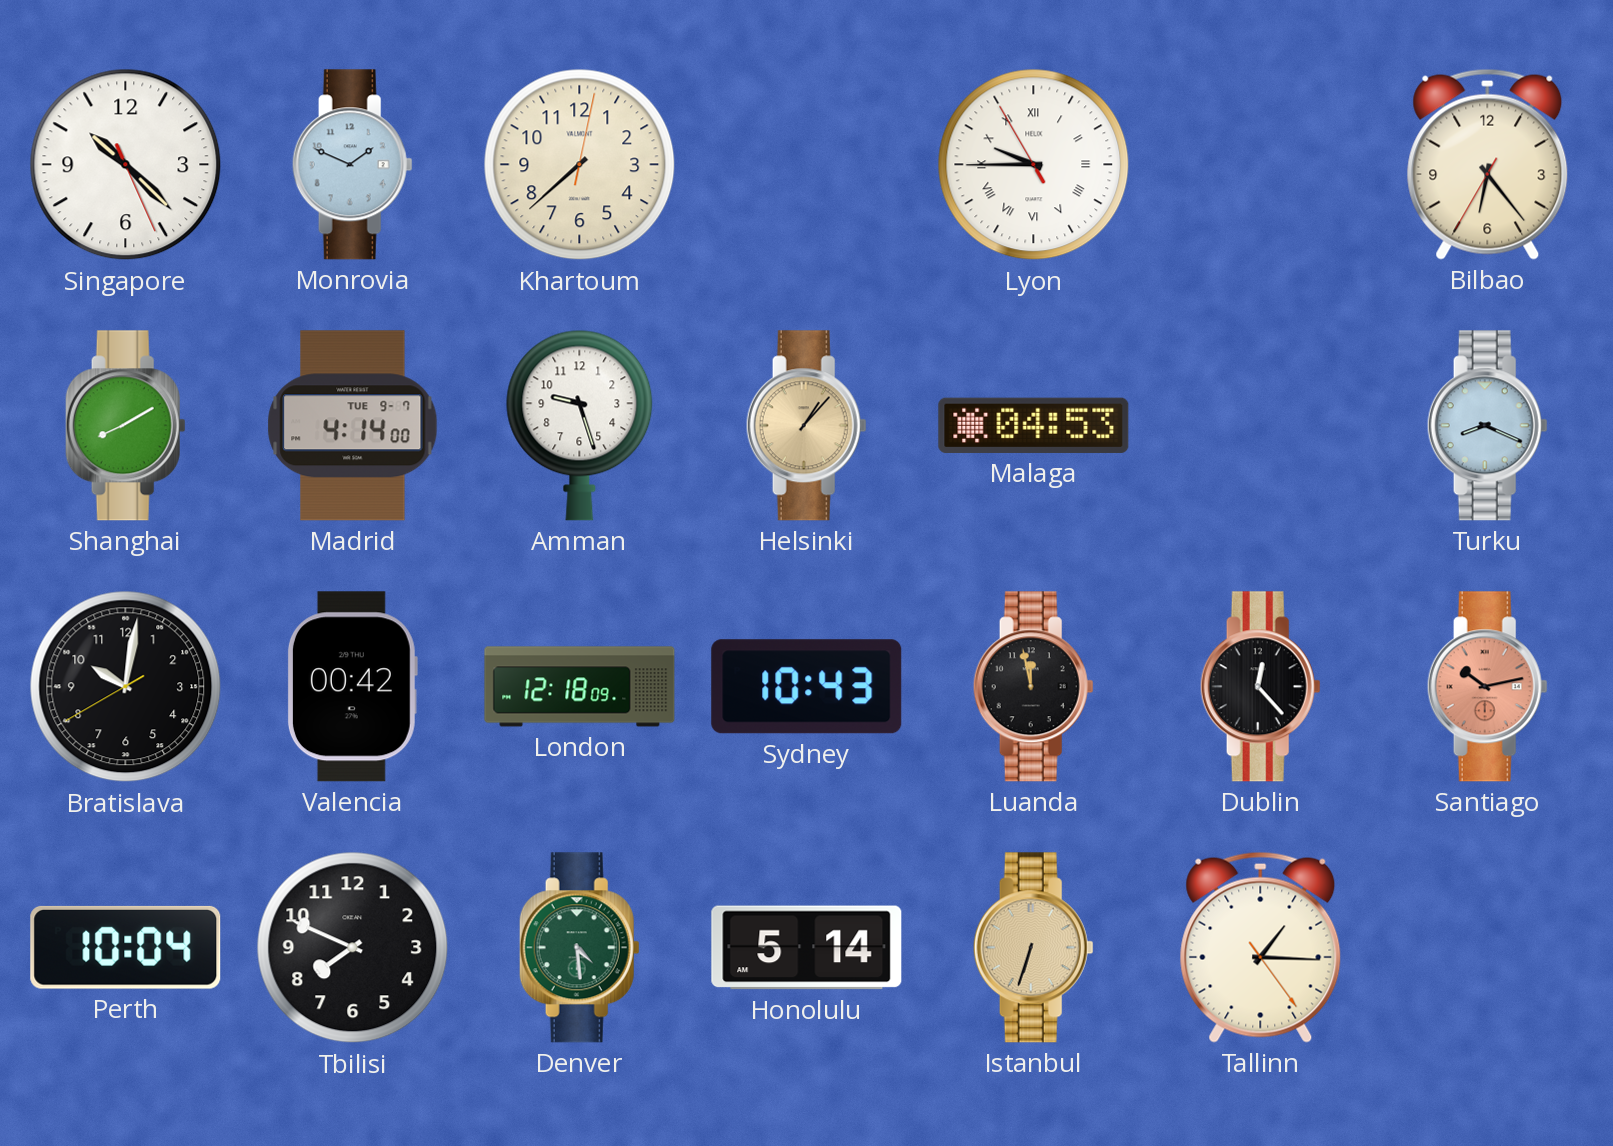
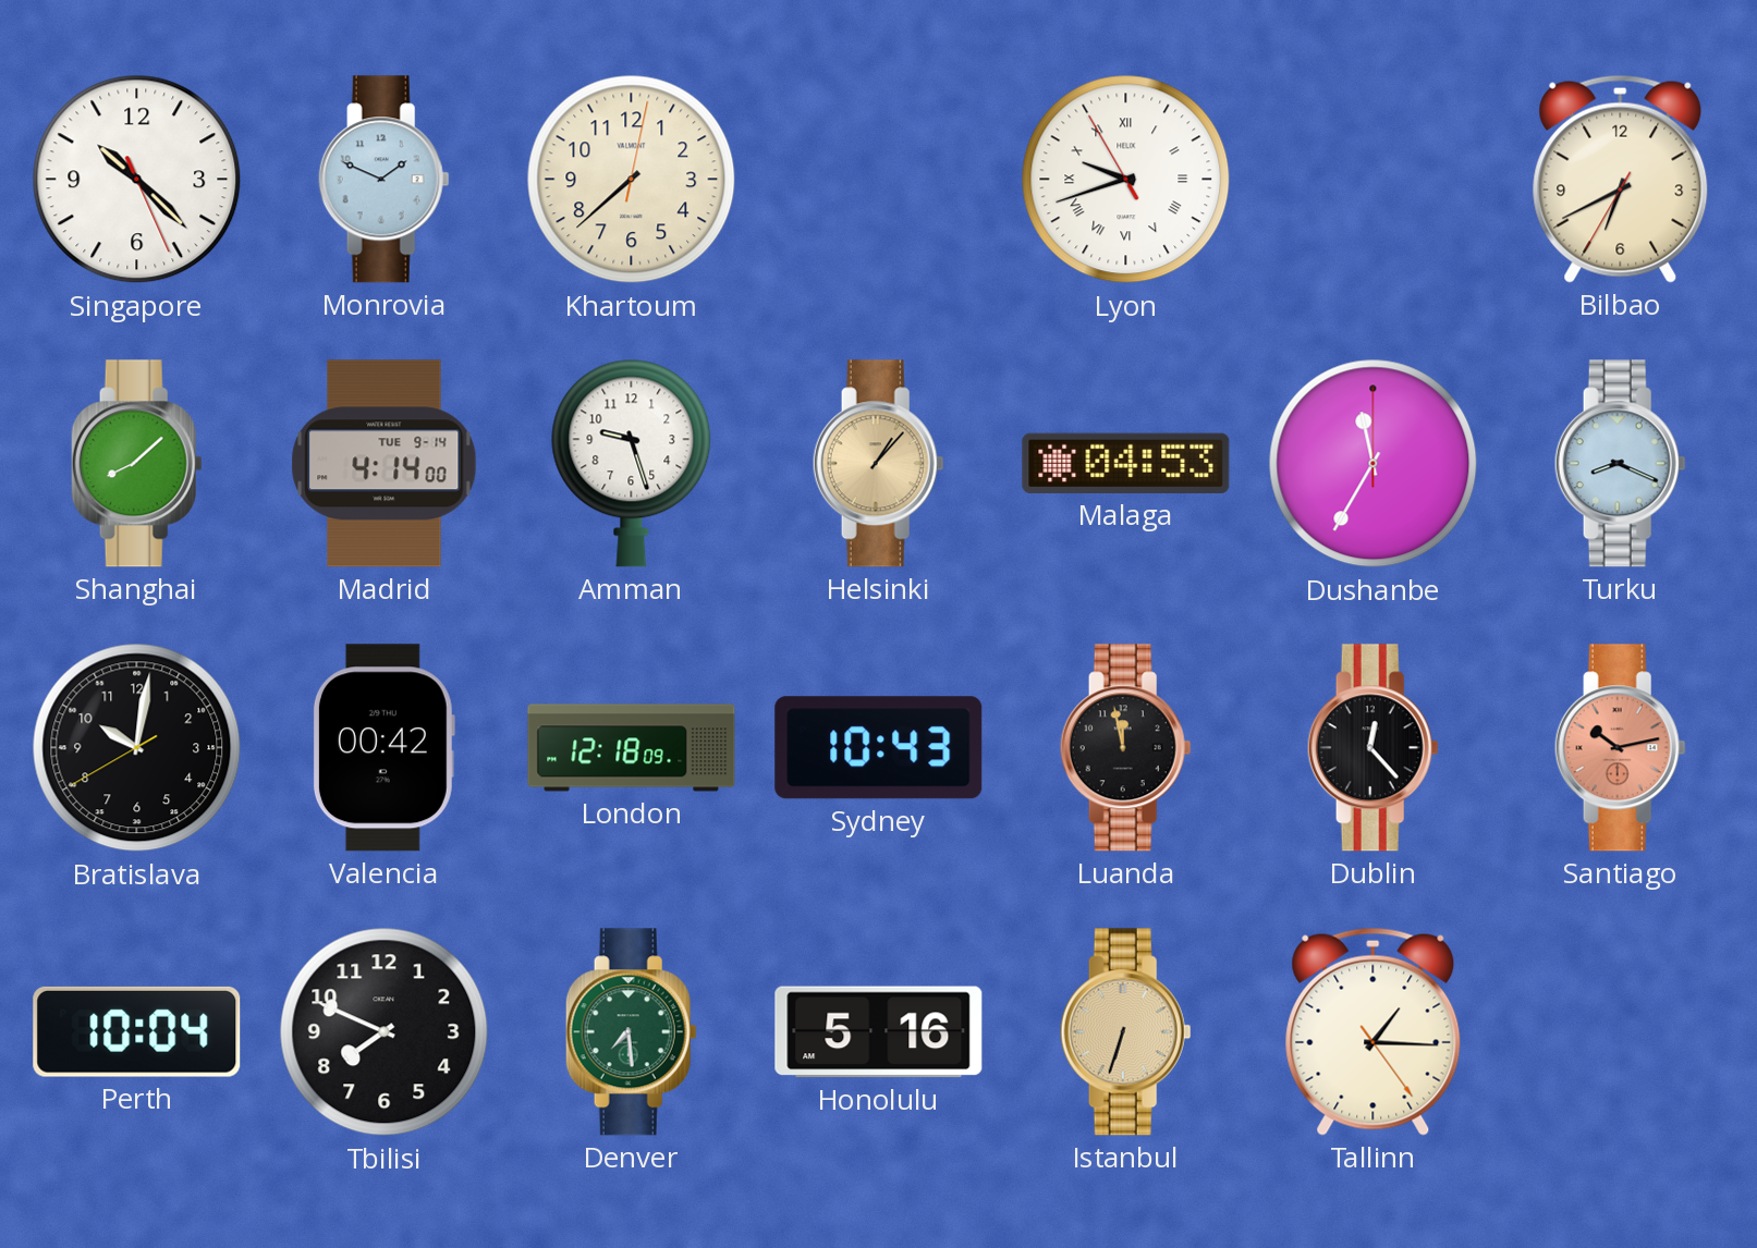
Lyon: 9:44 -> 9:41
Bilbao: 6:23 -> 6:40
Shanghai: 8:10 -> 8:08
Madrid date: TUE 9-7 -> TUE 9-14
Dushanbe: none -> 11:35
Denver: 4:29 -> 7:29
Honolulu: 5:14 -> 5:16
